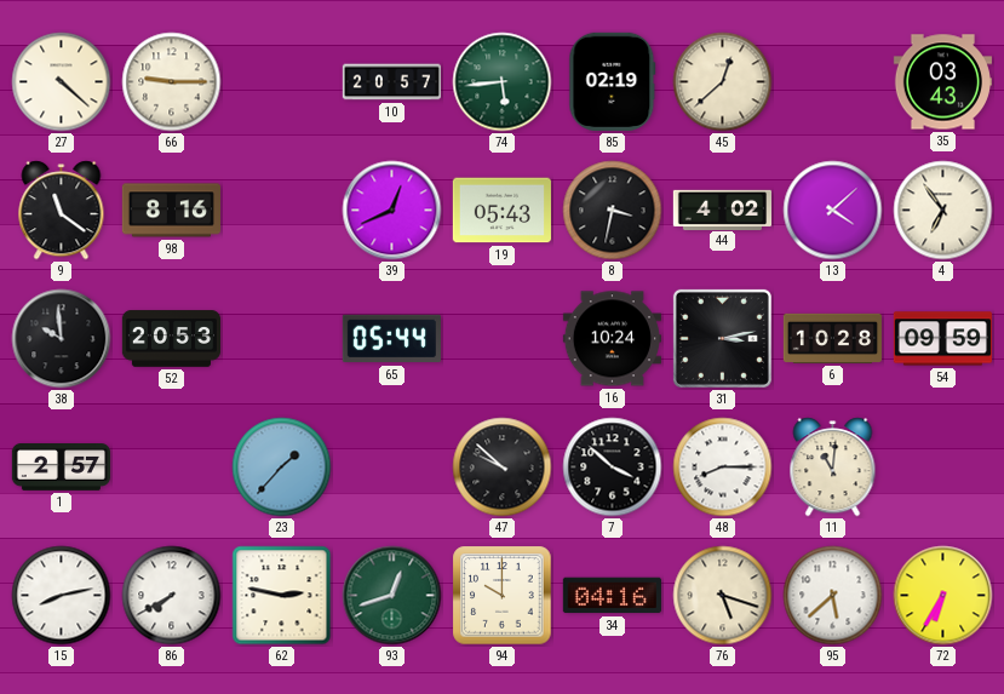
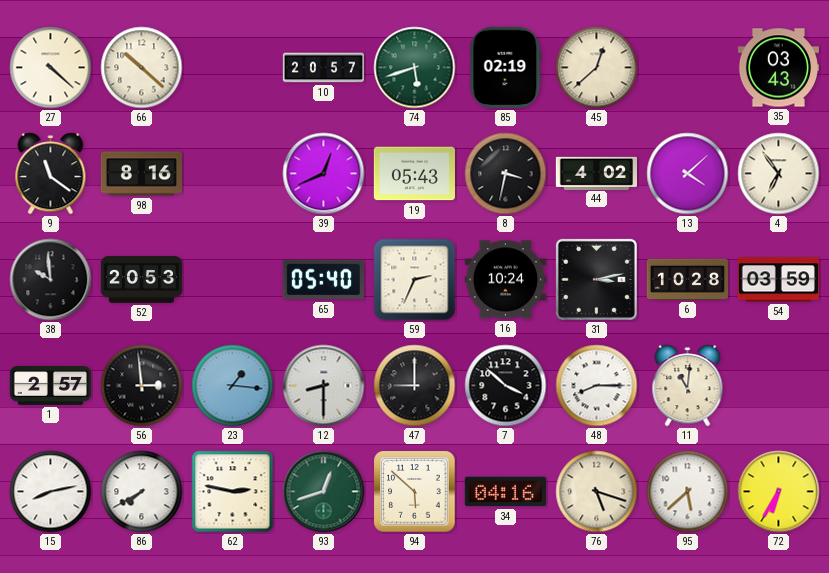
66: 9:15 -> 10:22
74: 5:44 -> 5:42
65: 05:44 -> 05:40
59: none -> 2:34
54: 09:59 -> 03:59
56: none -> 2:59
23: 1:37 -> 1:16
12: none -> 8:30
47: 9:52 -> 9:00
94: 10:00 -> 5:52
